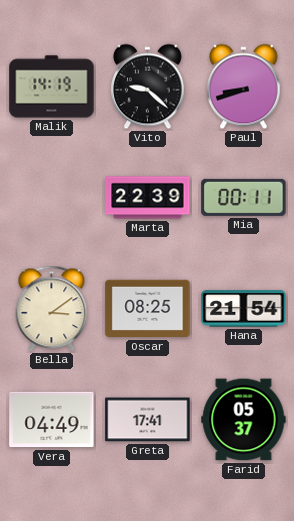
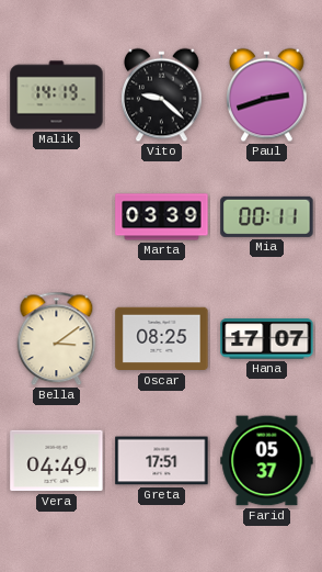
Paul: 8:42 -> 2:42
Marta: 22:39 -> 03:39
Hana: 21:54 -> 17:07
Greta: 17:41 -> 17:51
